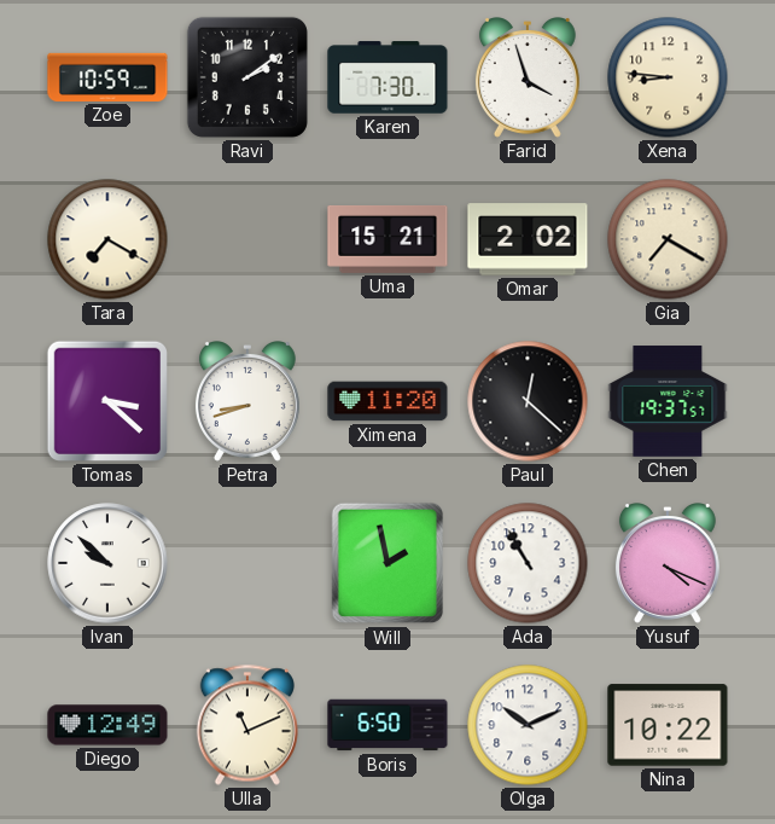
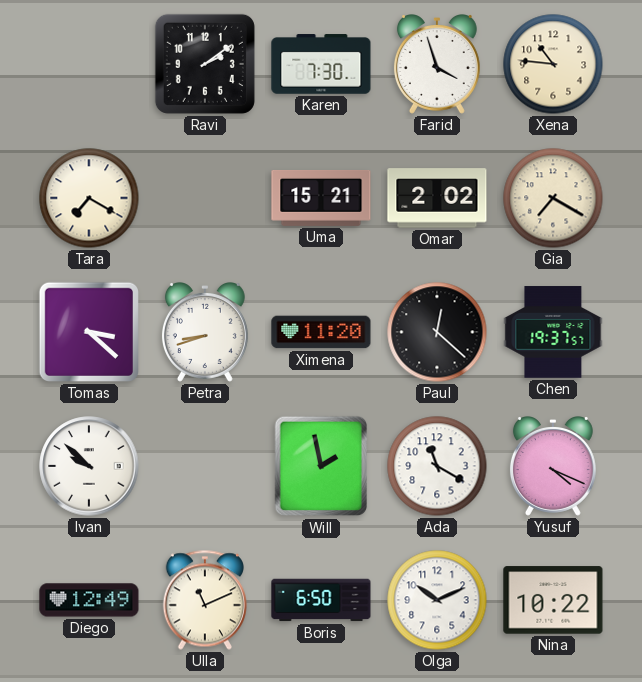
Zoe: 10:59 -> none
Xena: 8:46 -> 10:46
Ada: 10:55 -> 11:20
